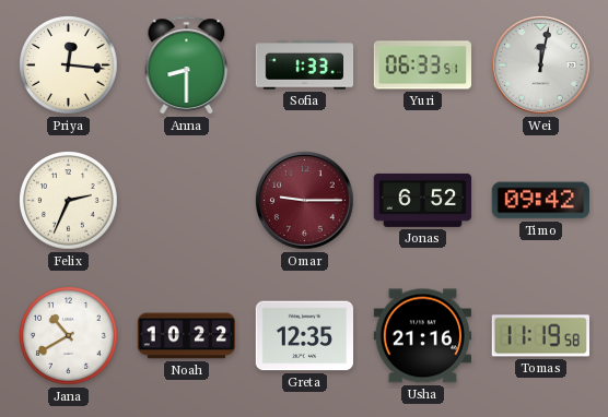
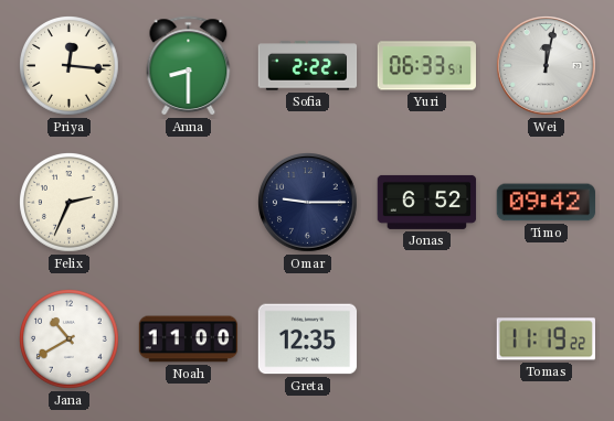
Sofia: 1:33 -> 2:22
Omar dial: burgundy -> navy
Noah: 10:22 -> 11:00
Usha: 21:16 -> none
Tomas: 11:19:58 -> 11:19:22
